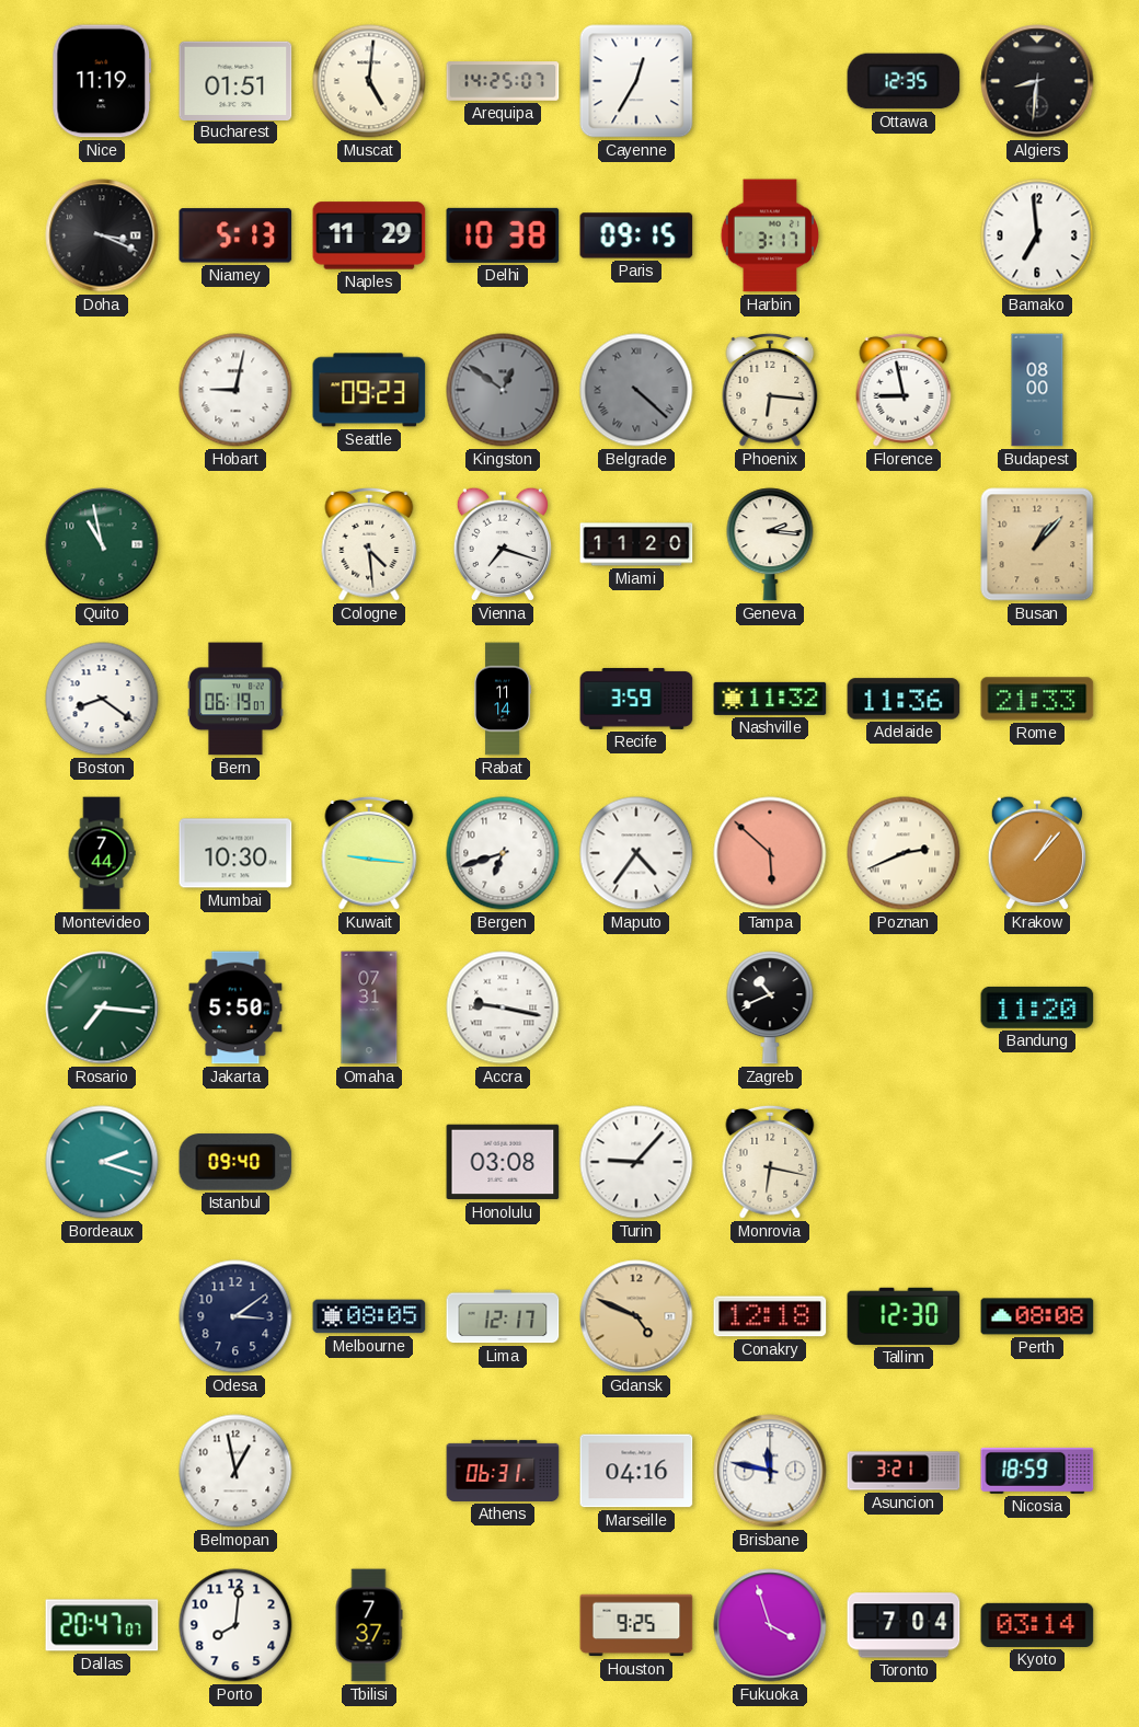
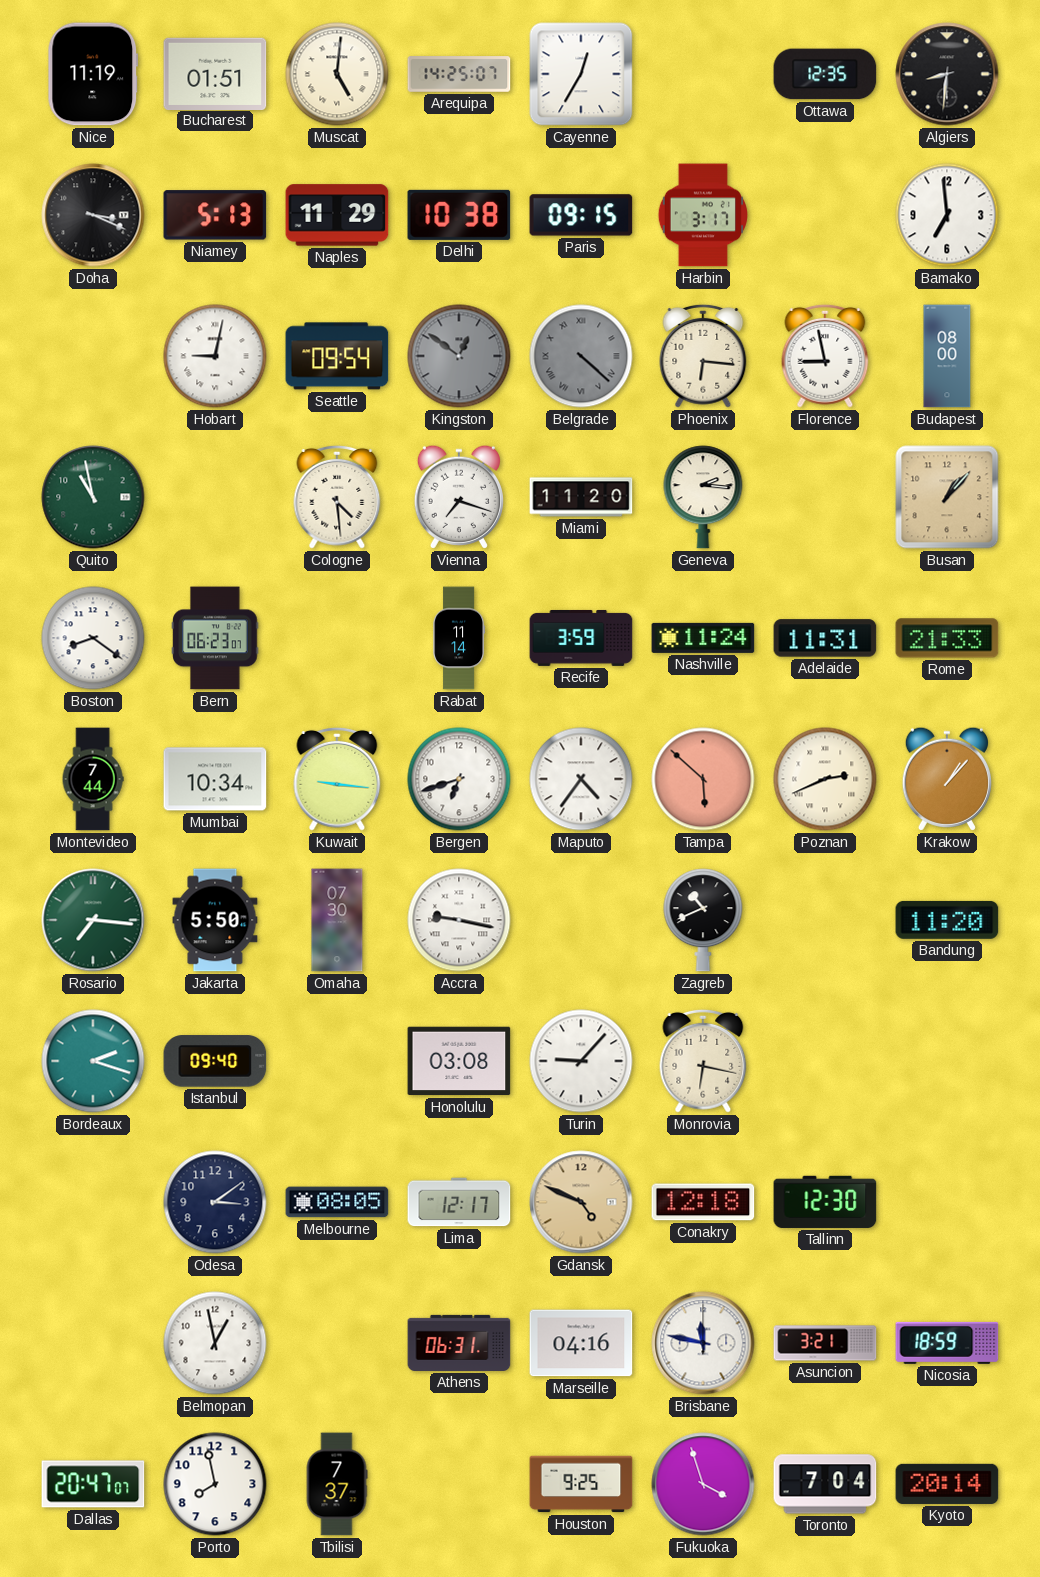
Seattle: 09:23 -> 09:54
Bern: 06:19 -> 06:23
Nashville: 11:32 -> 11:24
Adelaide: 11:36 -> 11:31
Mumbai: 10:30 -> 10:34
Omaha: 07:31 -> 07:30
Perth: 08:08 -> none
Porto: 8:01 -> 7:58
Kyoto: 03:14 -> 20:14
